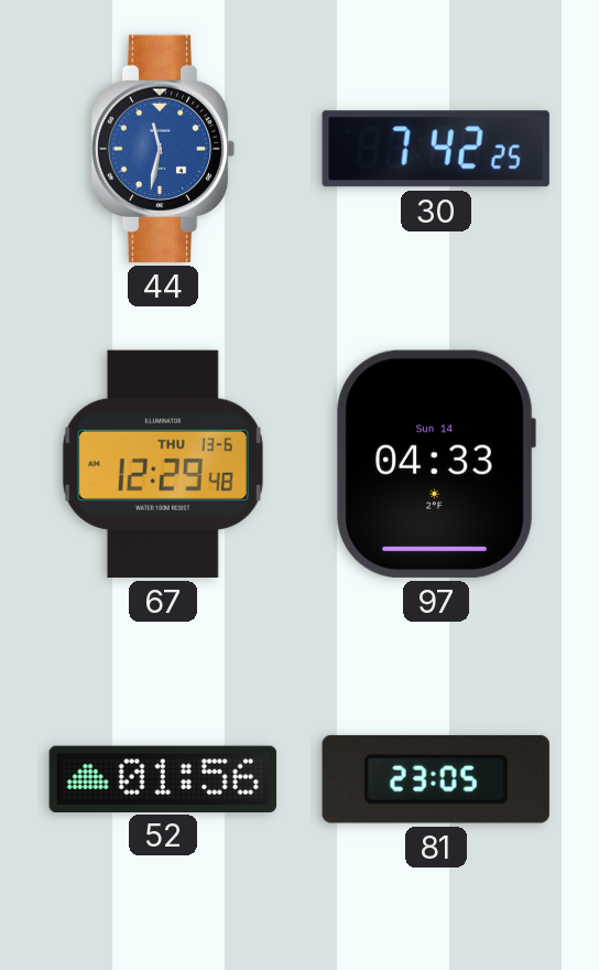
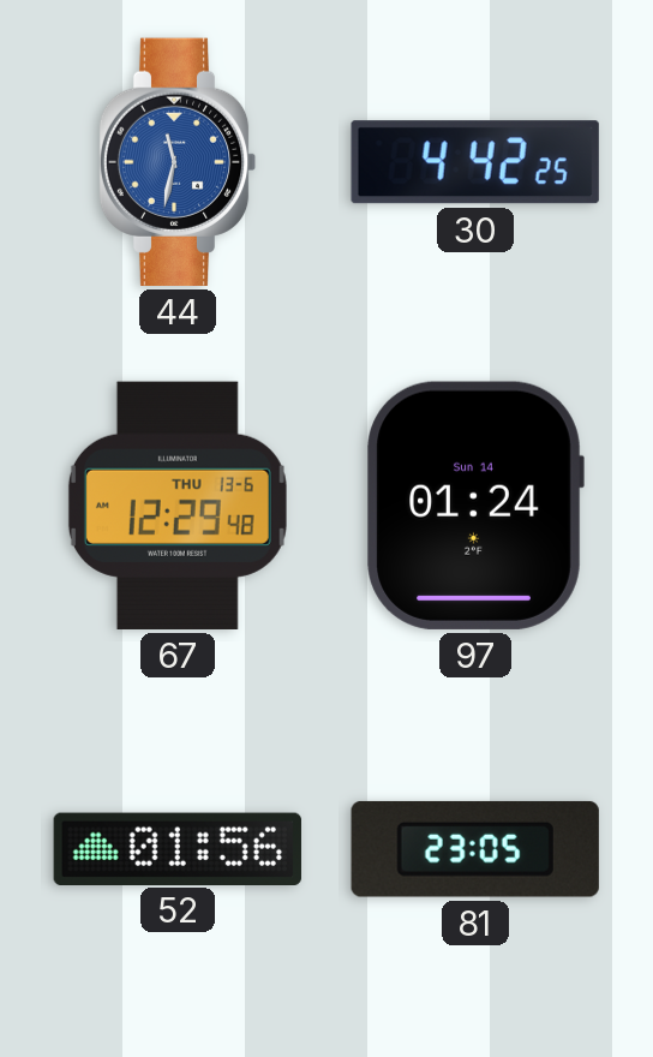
30: 7:42 -> 4:42
97: 04:33 -> 01:24
